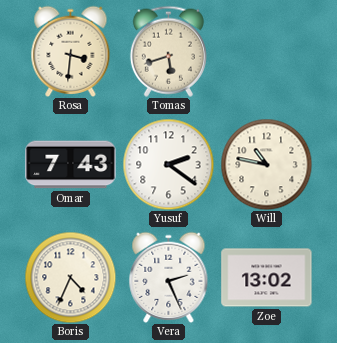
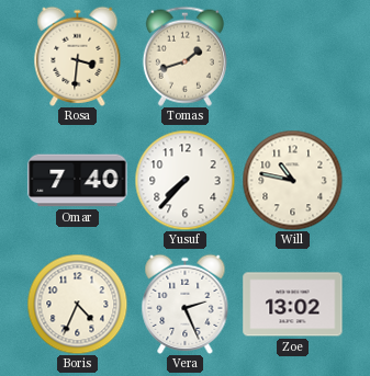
Tomas: 5:42 -> 1:42
Omar: 7:43 -> 7:40
Yusuf: 2:21 -> 7:37
